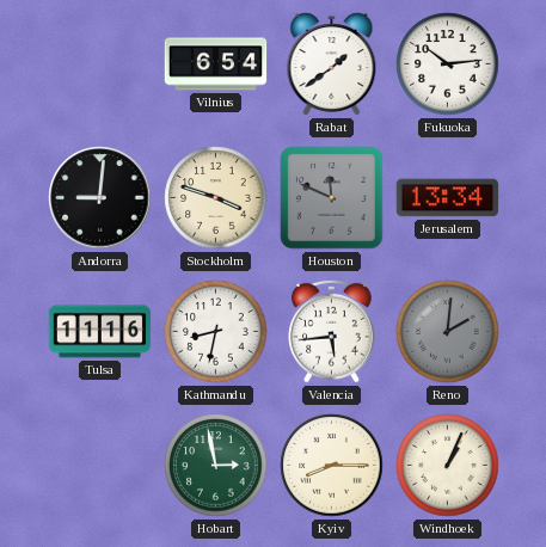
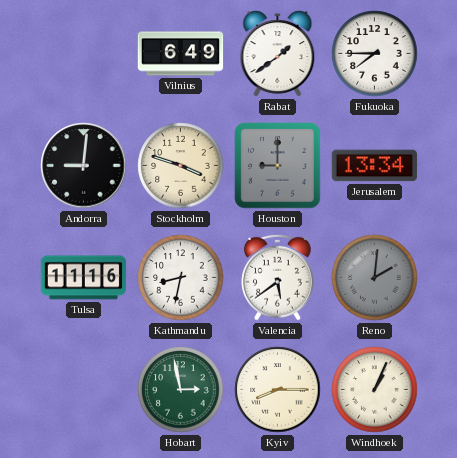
Vilnius: 6:54 -> 6:49
Fukuoka: 10:14 -> 7:45
Houston: 11:49 -> 9:00
Valencia: 5:44 -> 5:39
